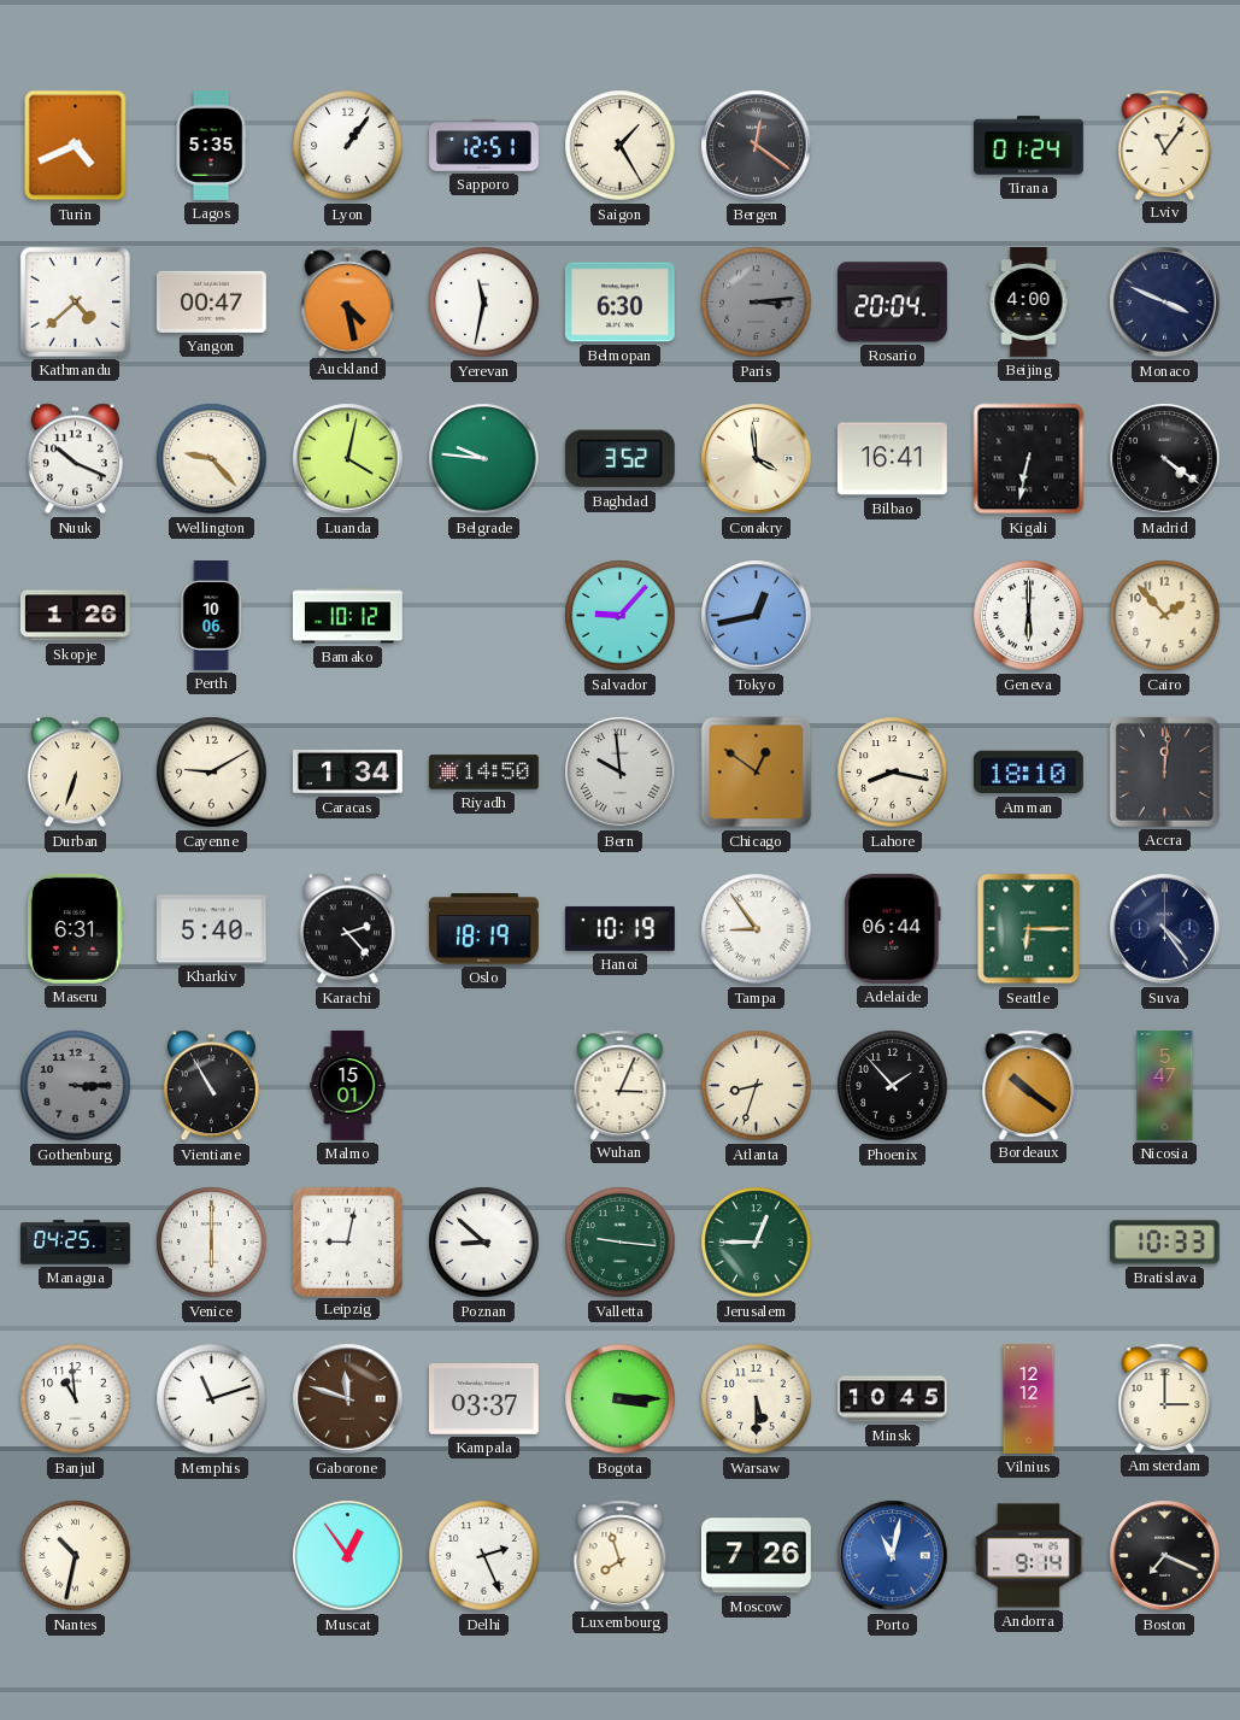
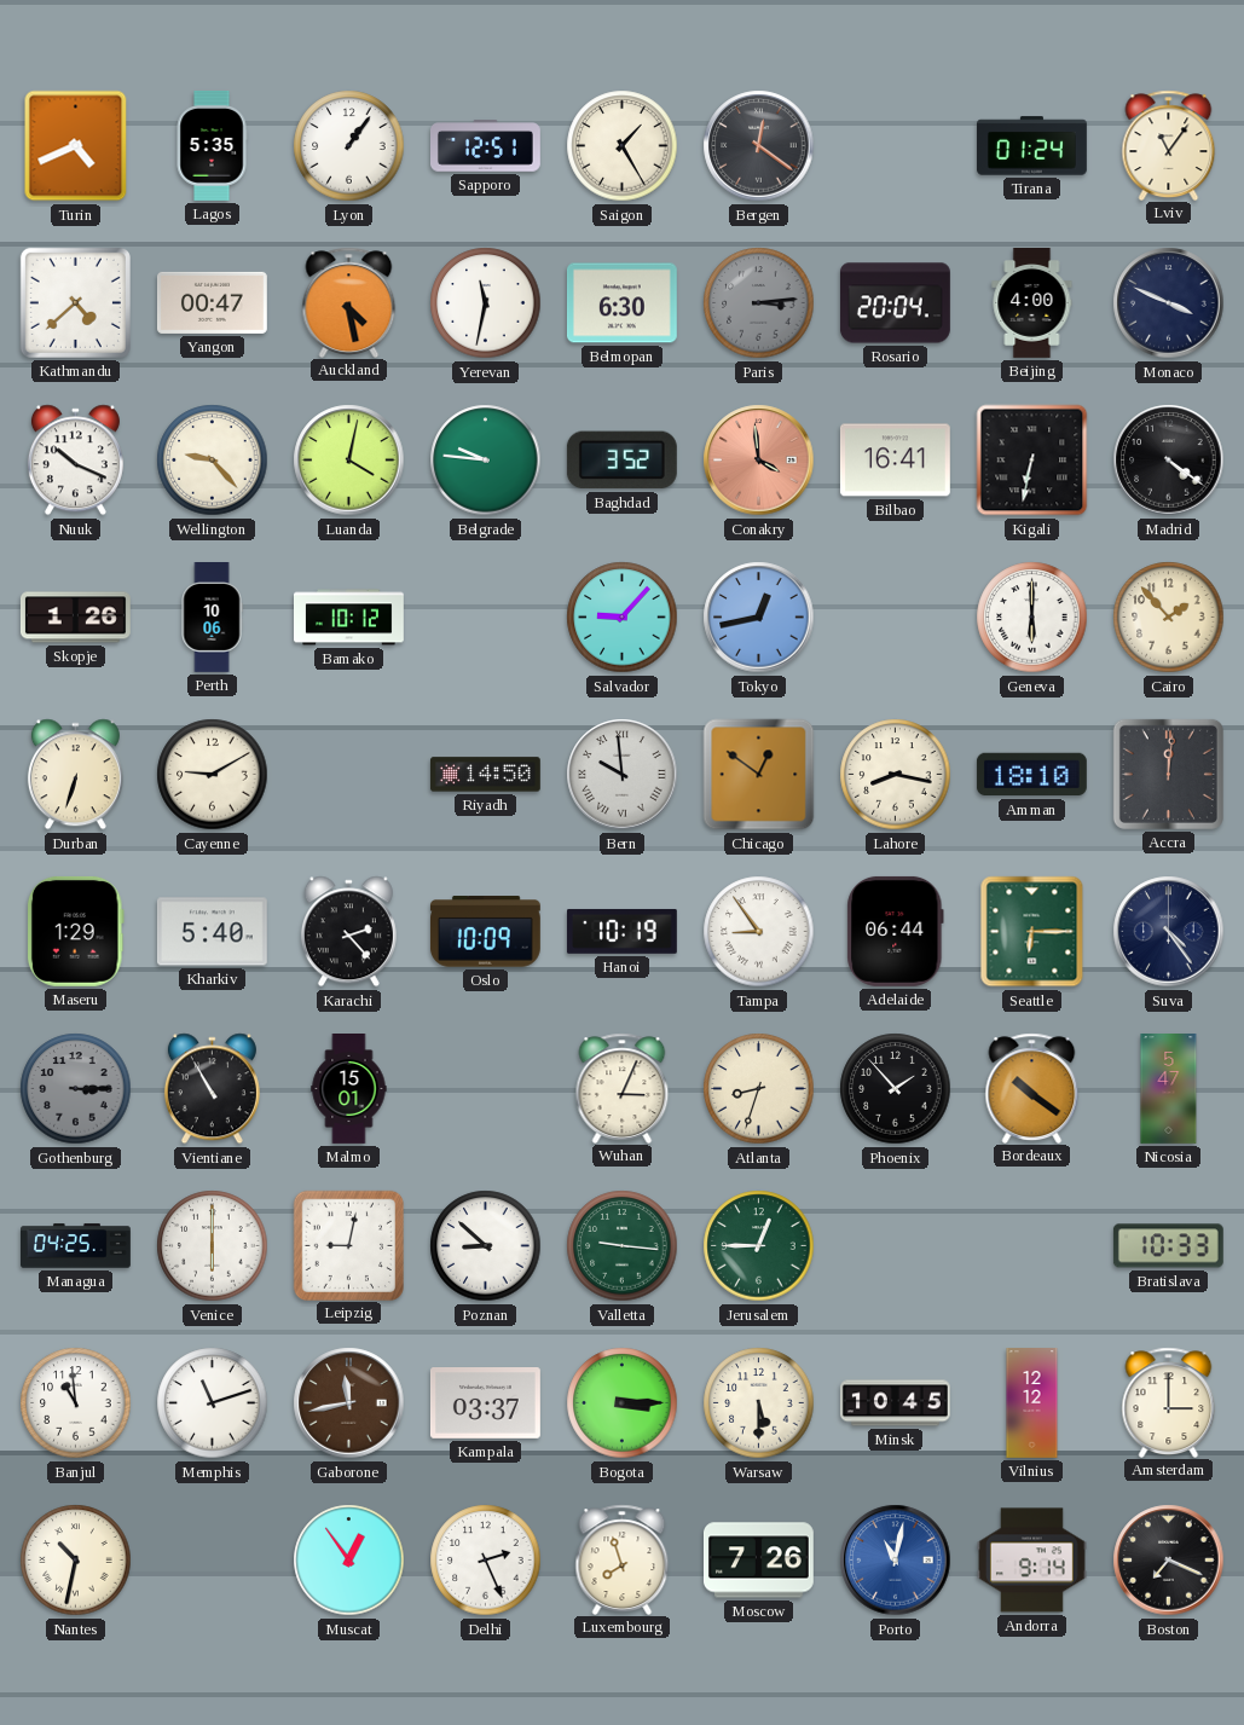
Conakry dial: cream -> salmon
Caracas: 1:34 -> none
Maseru: 6:31 -> 1:29
Oslo: 18:19 -> 10:09
Gaborone: 11:48 -> 11:43
